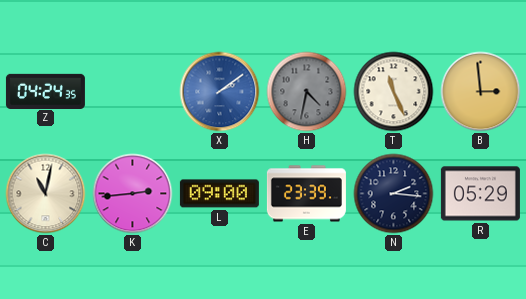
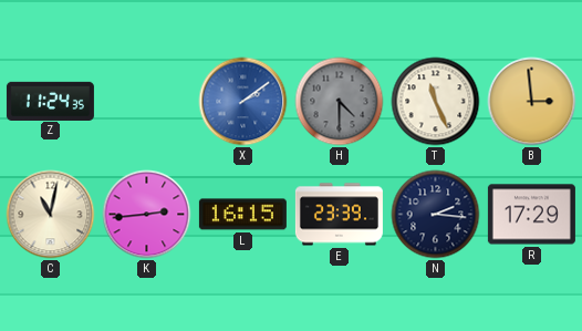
Z: 04:24 -> 11:24
H: 4:32 -> 4:30
L: 09:00 -> 16:15
R: 05:29 -> 17:29
